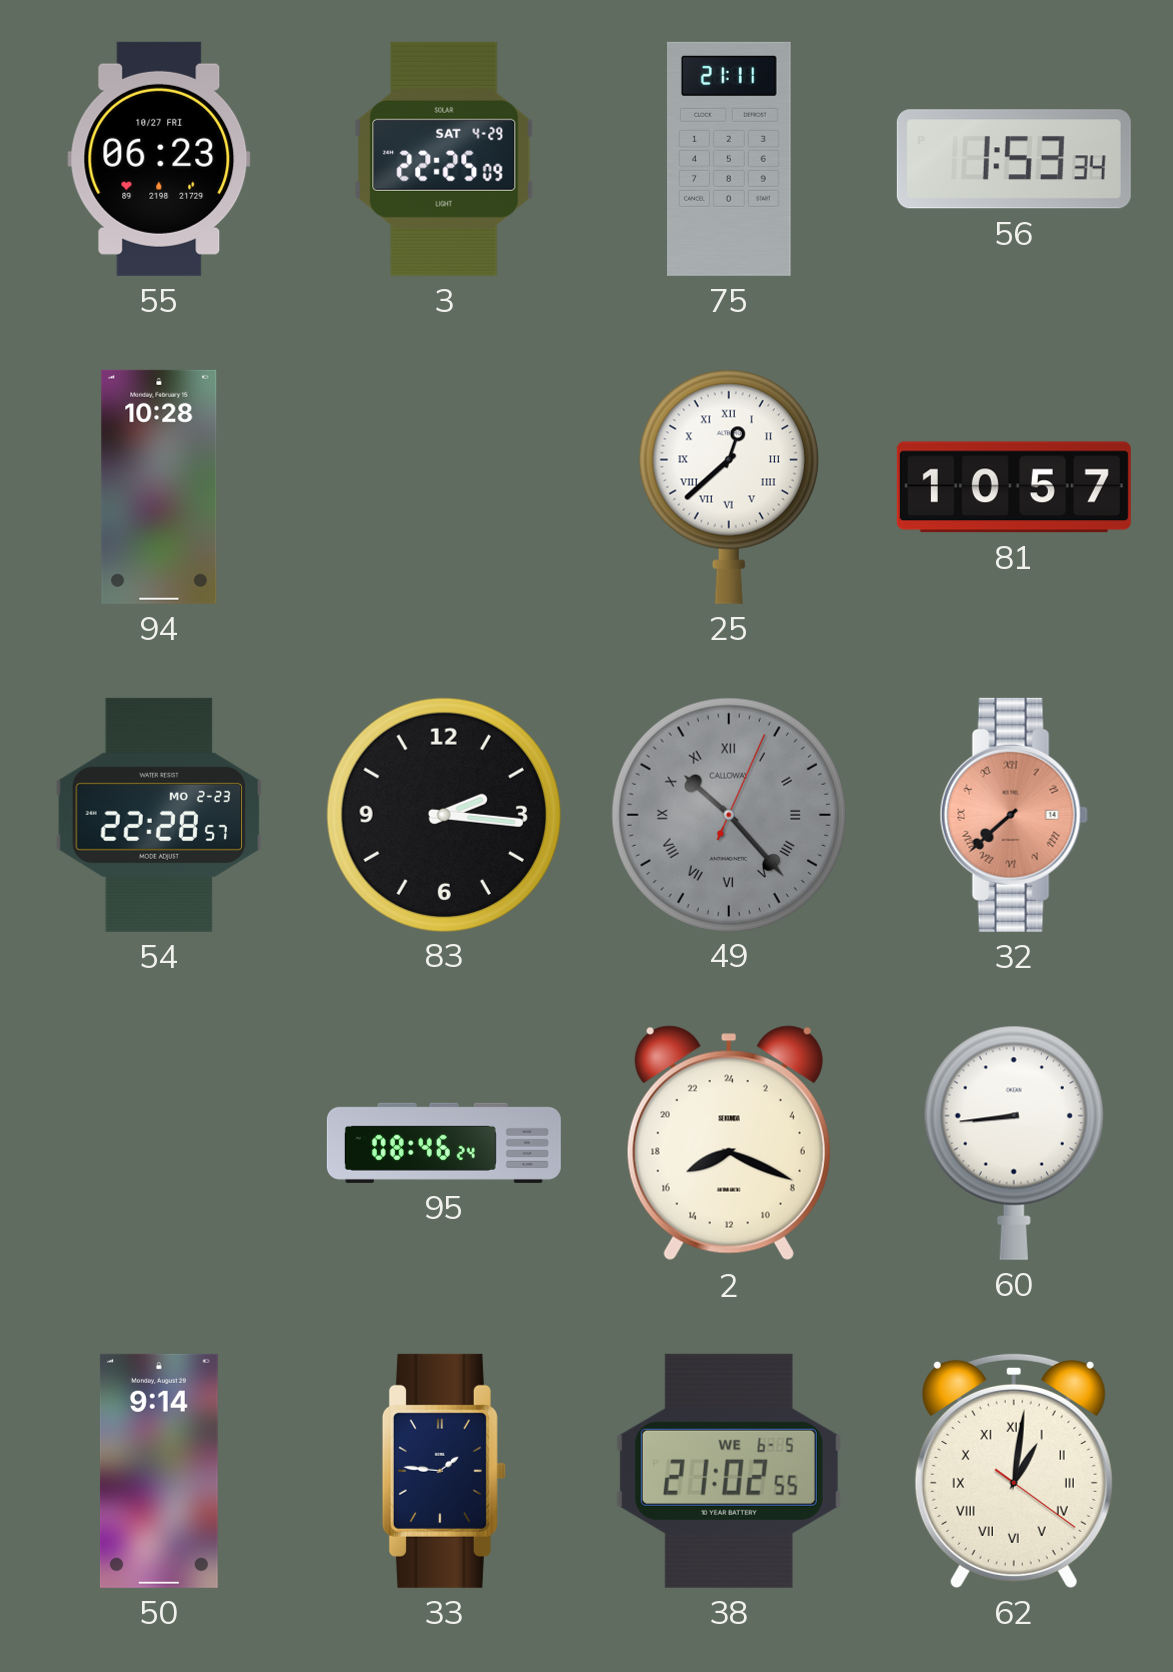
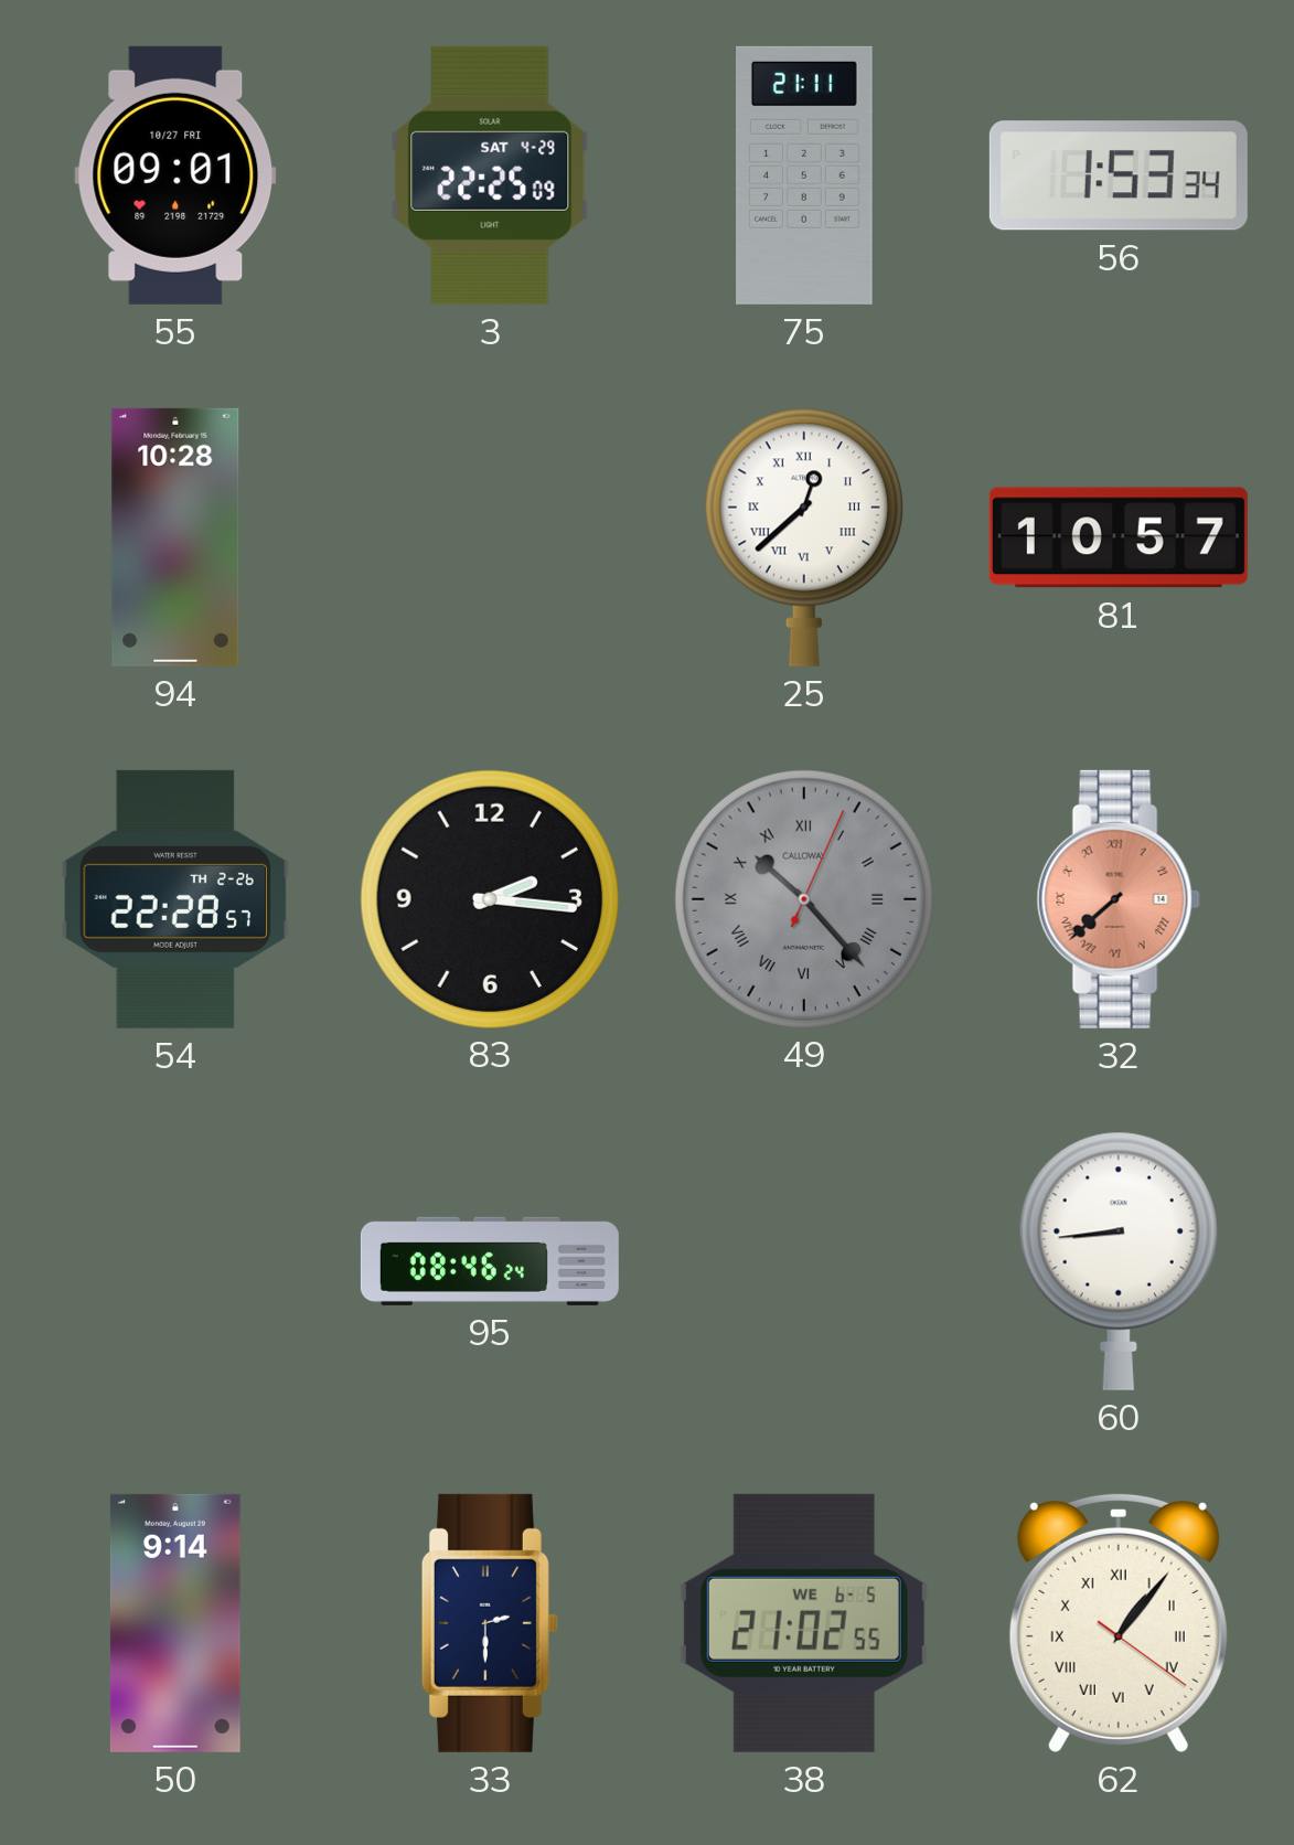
55: 06:23 -> 09:01
54 date: MO 2-23 -> TH 2-26
2: 16:19 -> none
33: 1:46 -> 2:30
62: 1:01 -> 1:06
